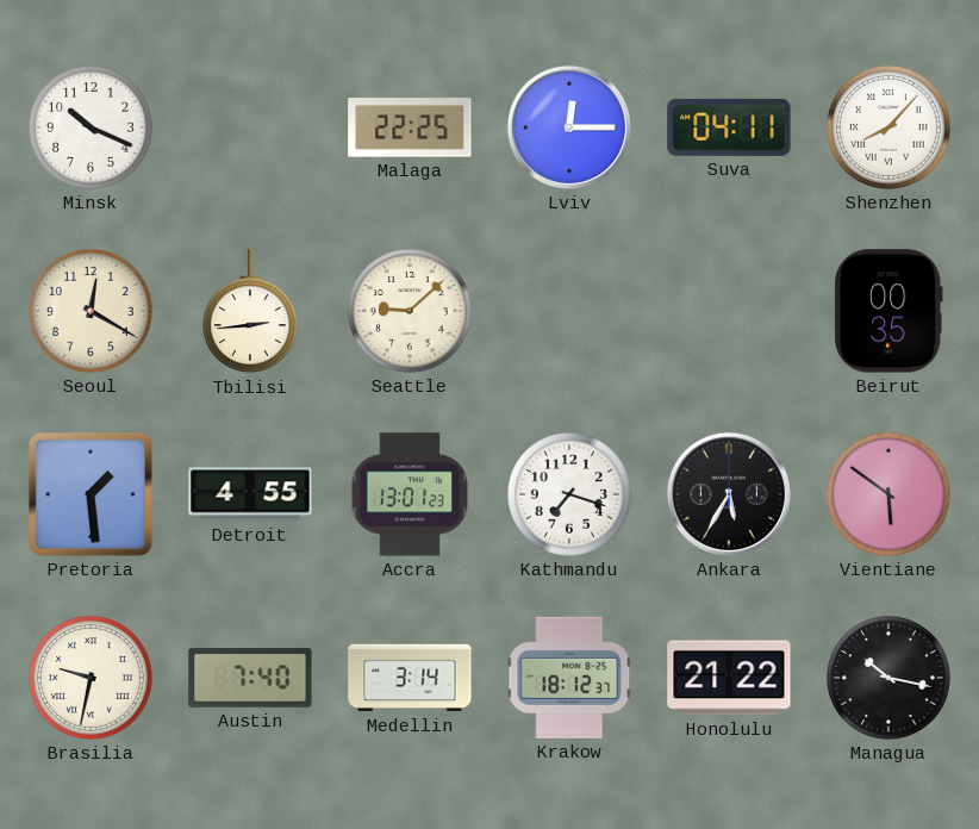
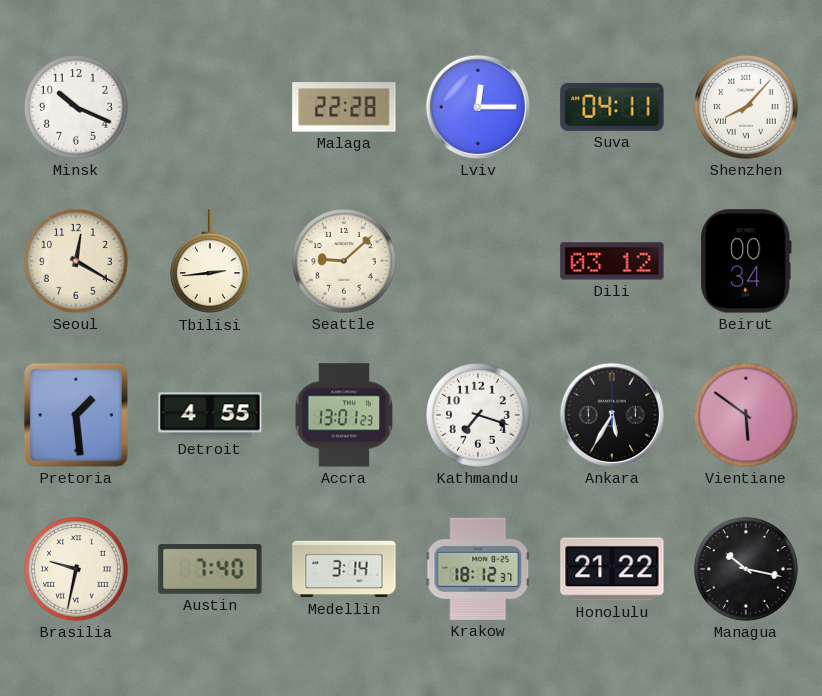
Malaga: 22:25 -> 22:28
Dili: none -> 03:12
Beirut: 00:35 -> 00:34
